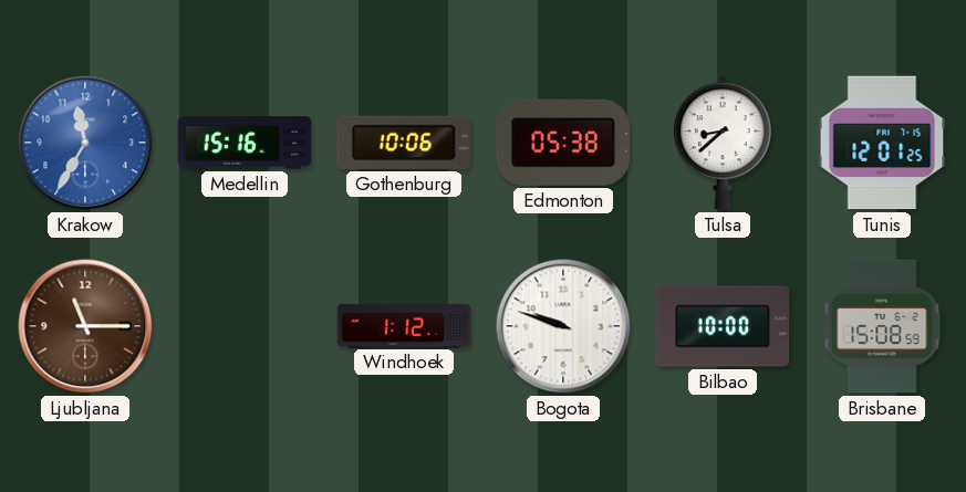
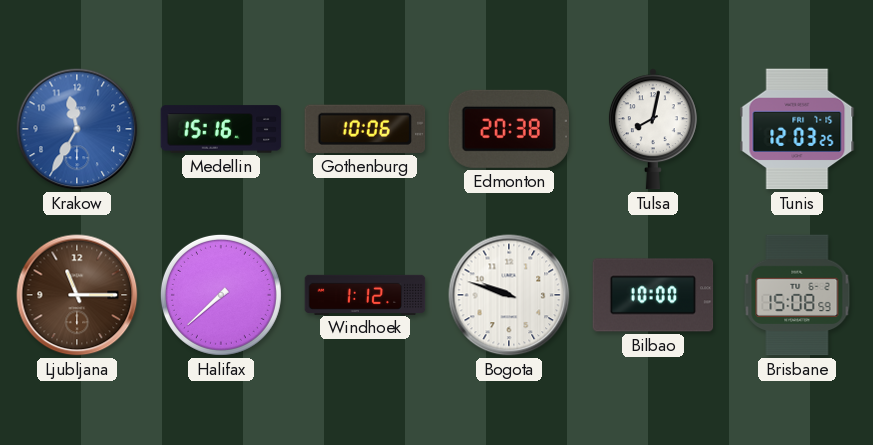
Edmonton: 05:38 -> 20:38
Tulsa: 8:38 -> 8:02
Tunis: 12:01 -> 12:03
Halifax: none -> 7:38
